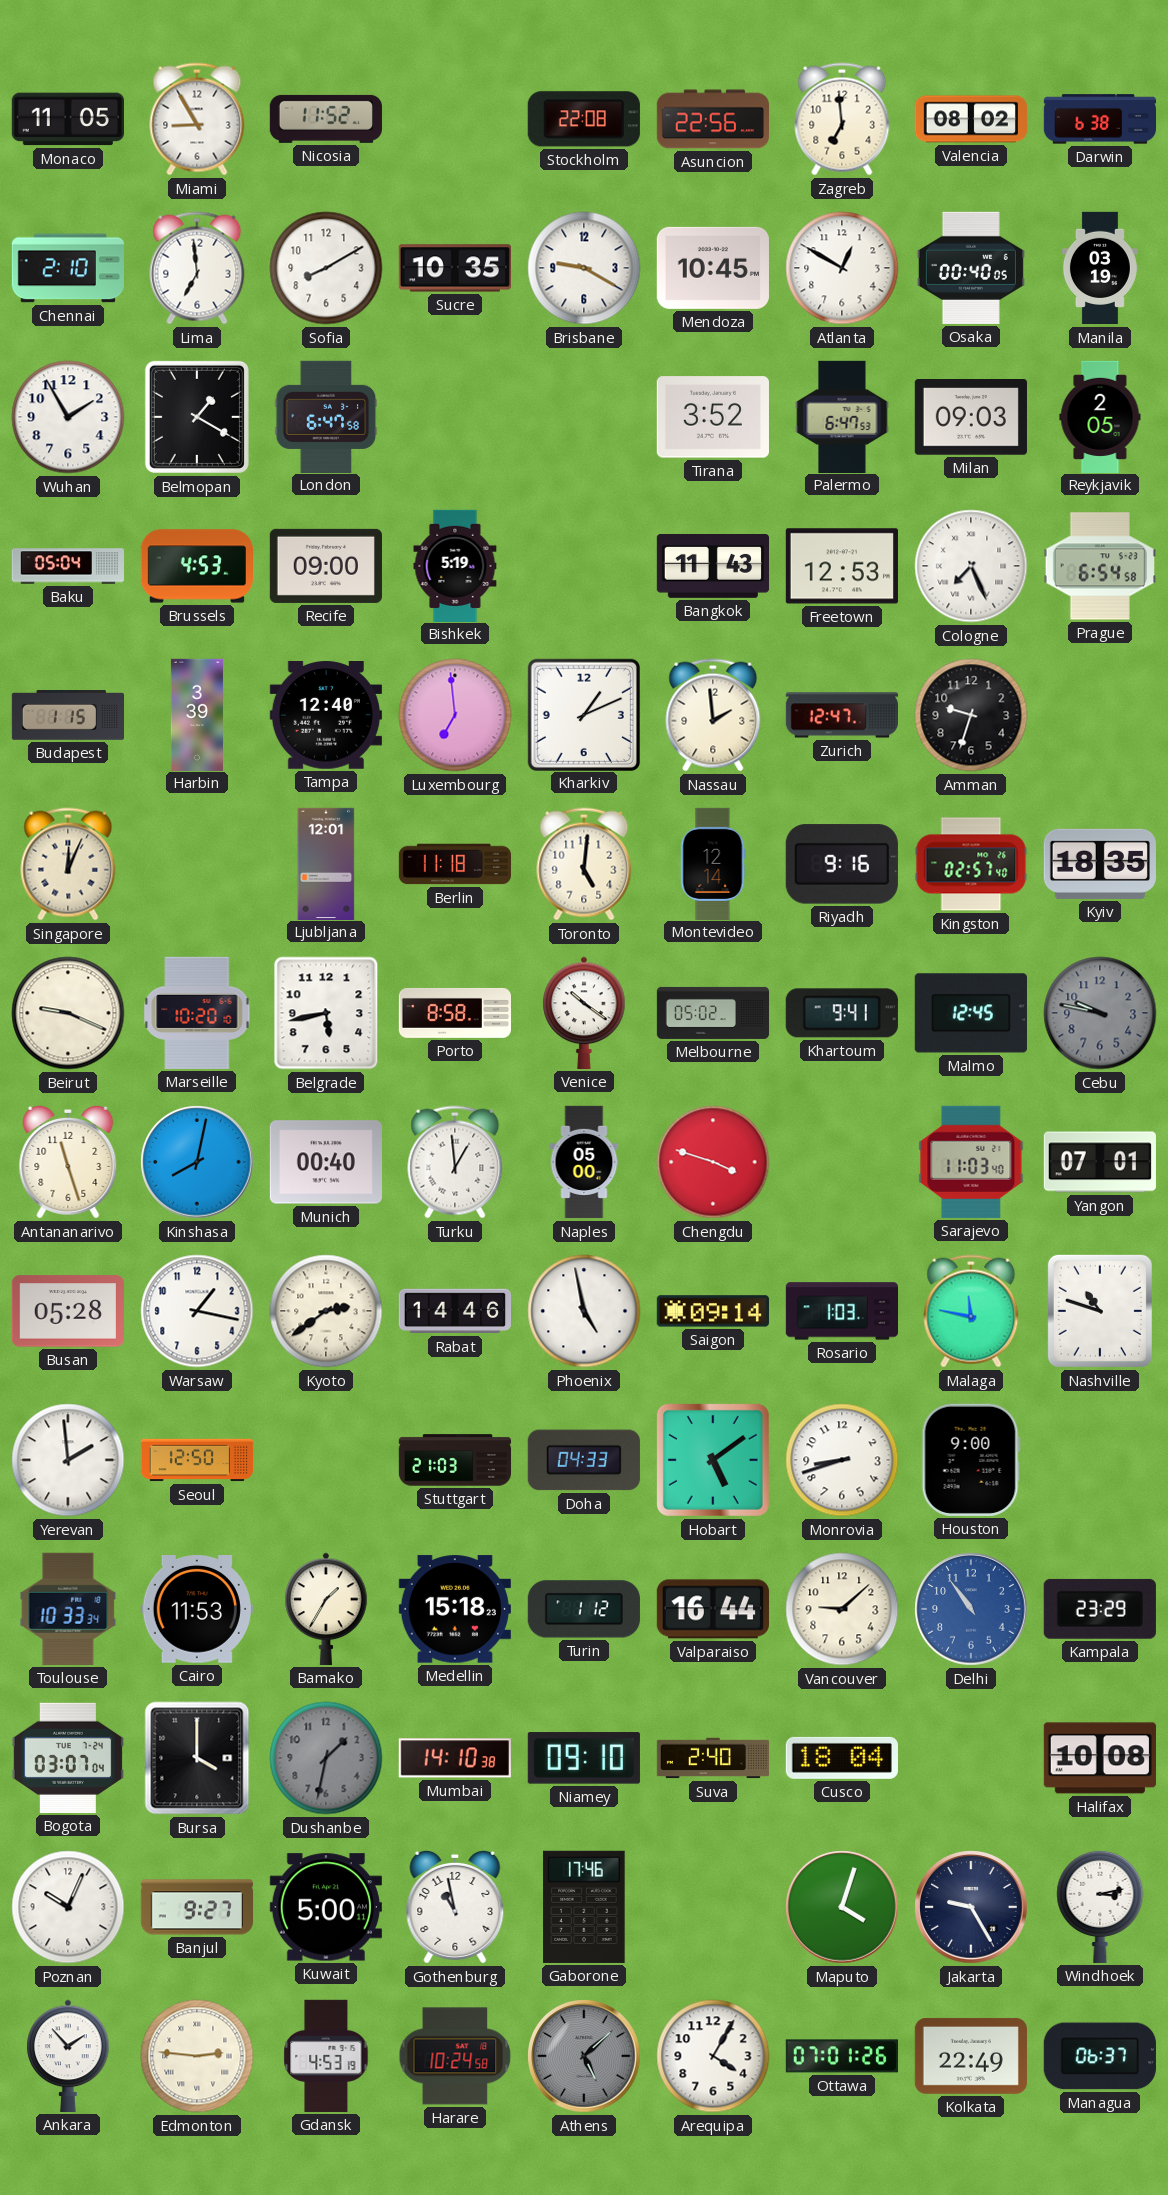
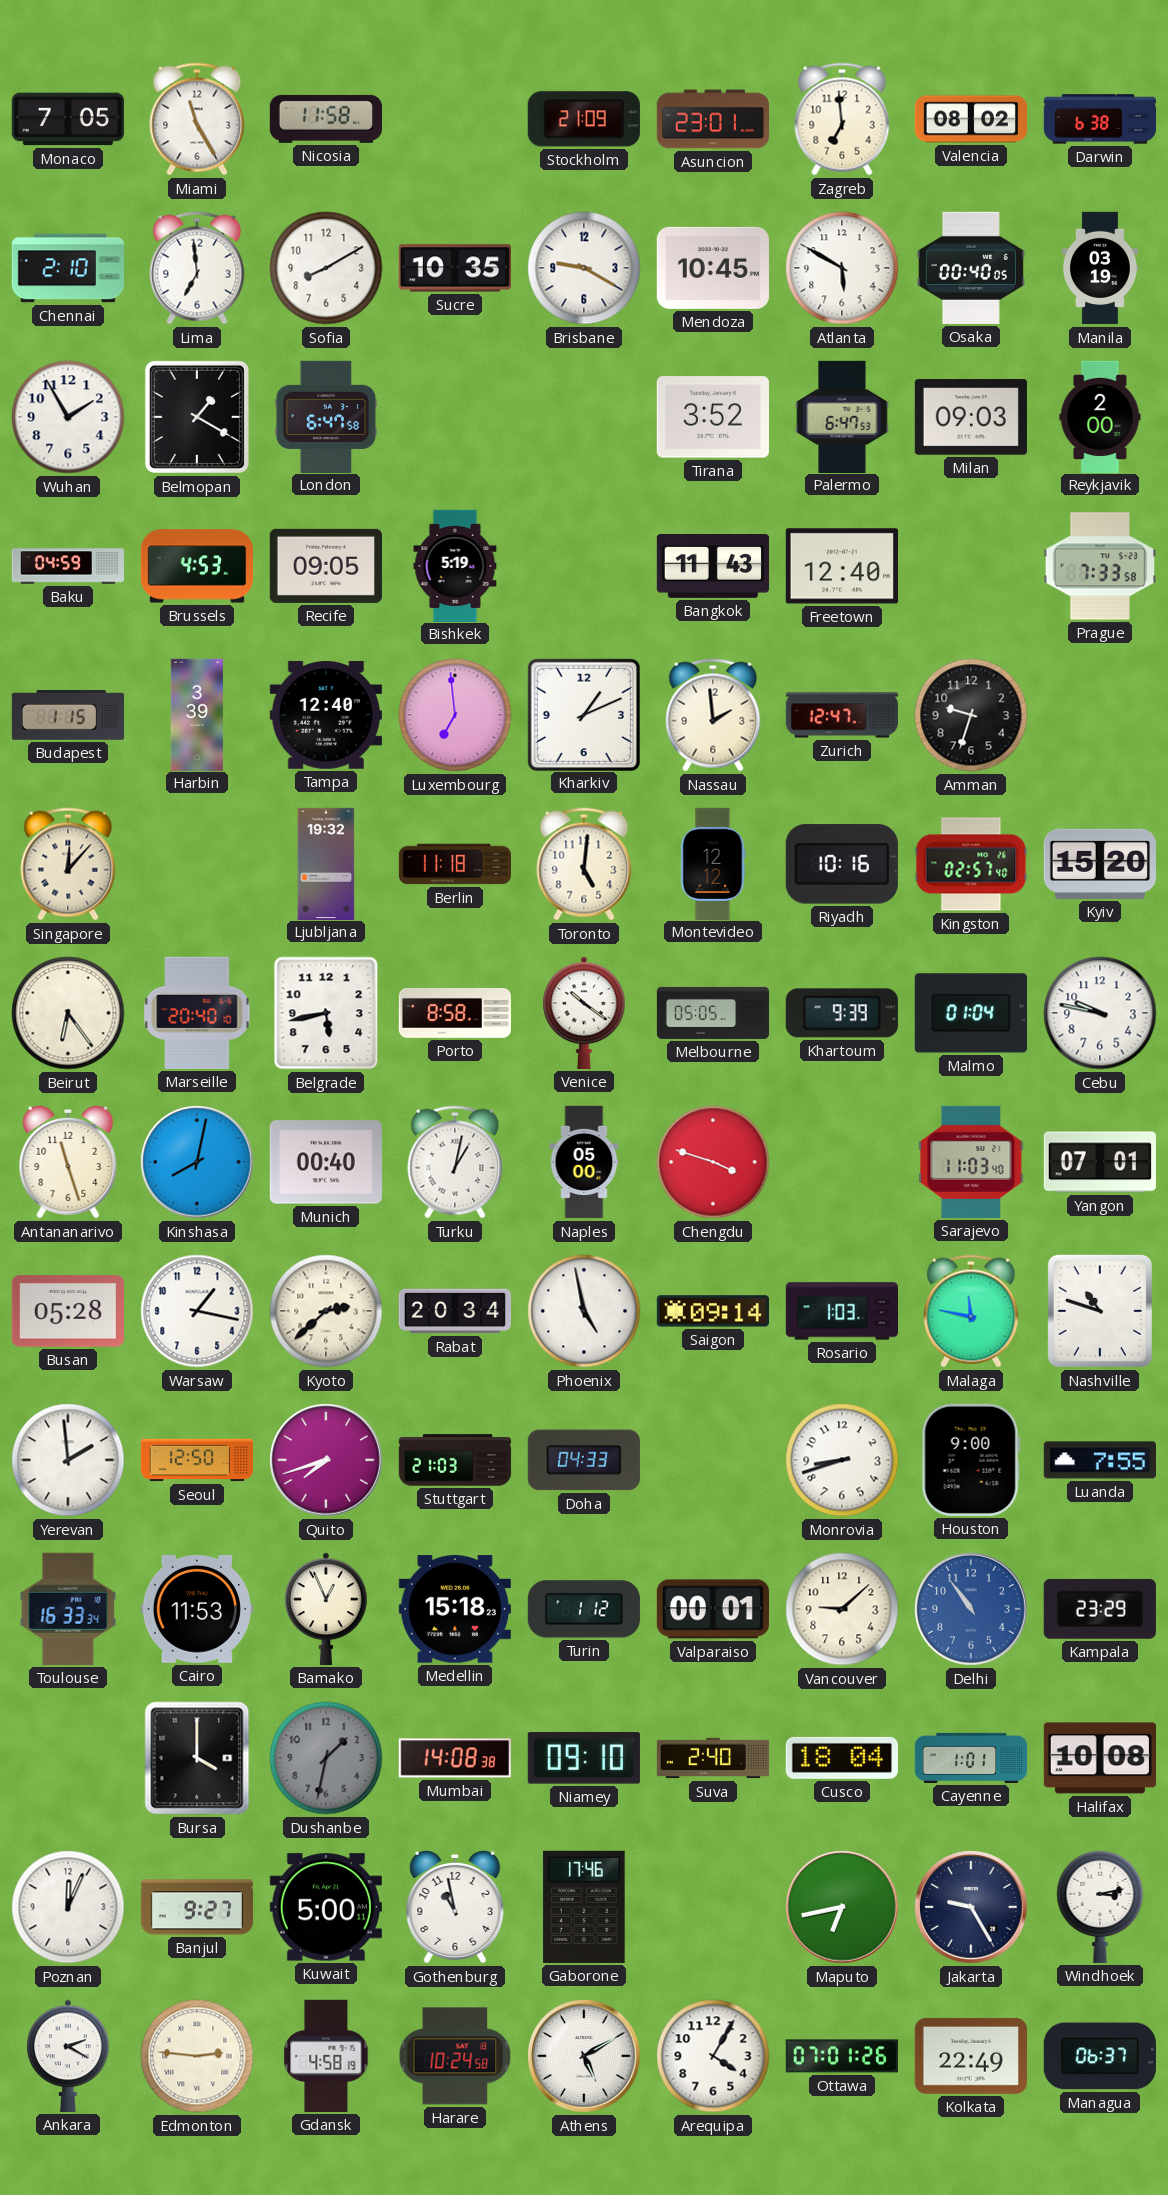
Monaco: 11:05 -> 7:05
Miami: 8:55 -> 11:25
Nicosia: 11:52 -> 11:58
Stockholm: 22:08 -> 21:09
Asuncion: 22:56 -> 23:01
Atlanta: 12:50 -> 5:50
Reykjavik: 2:05 -> 2:00
Baku: 05:04 -> 04:59
Recife: 09:00 -> 09:05
Freetown: 12:53 -> 12:40
Cologne: 7:26 -> none
Prague: 6:54 -> 7:33
Singapore: 12:04 -> 12:07
Ljubljana: 12:01 -> 19:32
Montevideo: 12:14 -> 12:12
Riyadh: 9:16 -> 10:16
Kyiv: 18:35 -> 15:20
Beirut: 9:19 -> 6:24
Marseille: 10:20 -> 20:40
Melbourne: 05:02 -> 05:05
Khartoum: 9:41 -> 9:39
Malmo: 12:45 -> 01:04
Cebu dial: grey -> white
Turku: 12:59 -> 1:02
Kyoto: 2:39 -> 2:38
Rabat: 14:46 -> 20:34
Quito: none -> 7:42
Hobart: 5:09 -> none
Luanda: none -> 7:55
Toulouse: 10:33 -> 16:33
Bamako: 1:35 -> 12:56
Valparaiso: 16:44 -> 00:01
Bogota: 03:07 -> none
Mumbai: 14:10 -> 14:08
Cayenne: none -> 1:01
Poznan: 10:04 -> 12:04
Maputo: 4:03 -> 6:43
Ankara: 1:53 -> 2:20
Gdansk: 4:53 -> 4:58
Athens: 5:08 -> 5:10
Athens dial: grey -> white
